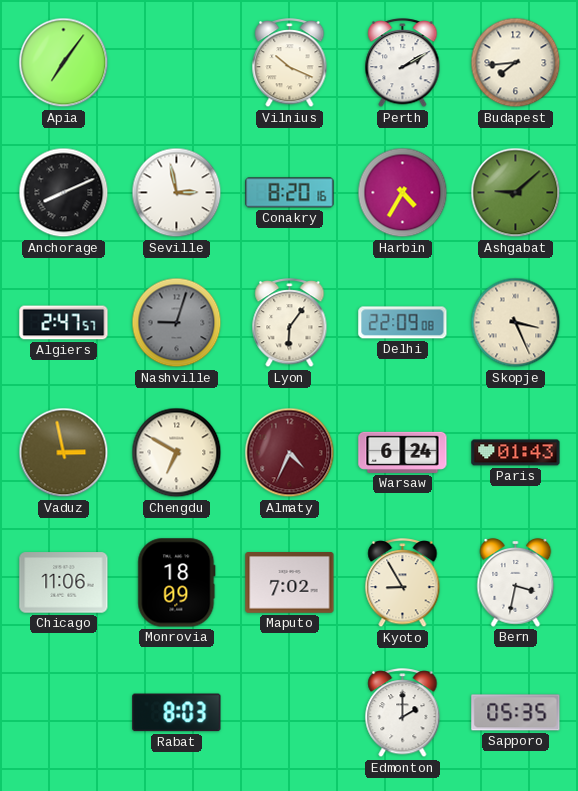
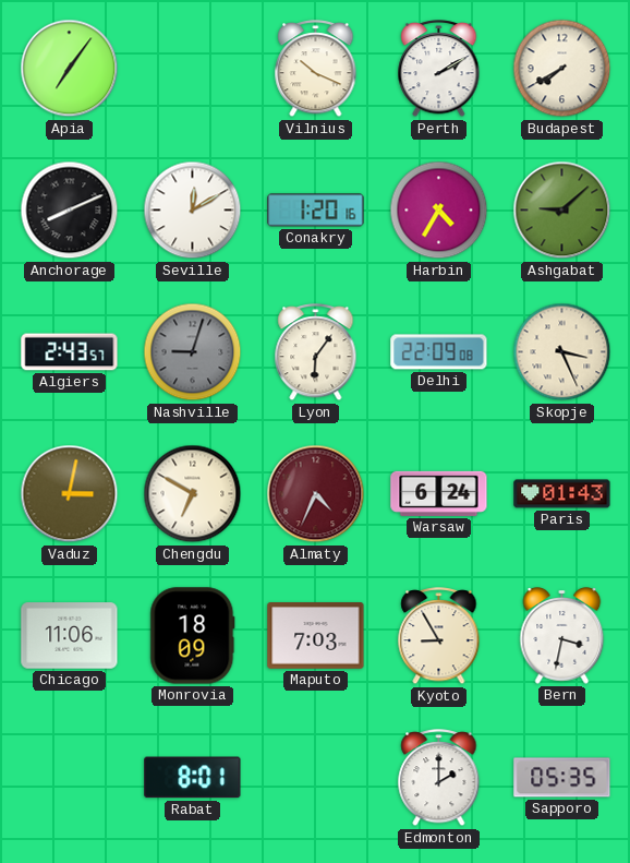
Budapest: 7:44 -> 7:40
Seville: 2:58 -> 12:10
Conakry: 8:20 -> 1:20
Algiers: 2:47 -> 2:43
Vaduz: 2:58 -> 3:02
Maputo: 7:02 -> 7:03
Rabat: 8:03 -> 8:01
